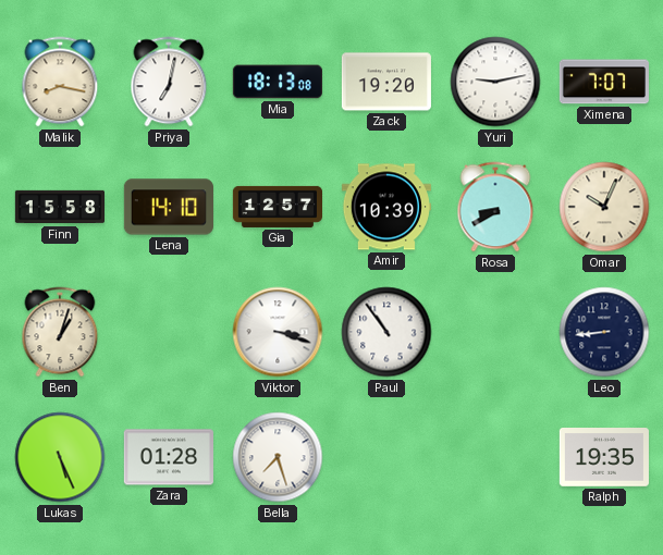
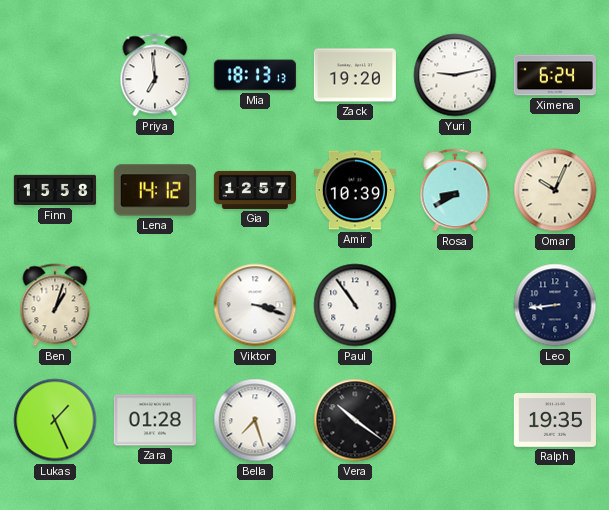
Malik: 8:17 -> none
Priya: 7:02 -> 6:59
Mia: 18:13:08 -> 18:13:13
Ximena: 7:07 -> 6:24
Lena: 14:10 -> 14:12
Lukas: 5:26 -> 1:26
Vera: none -> 10:21
